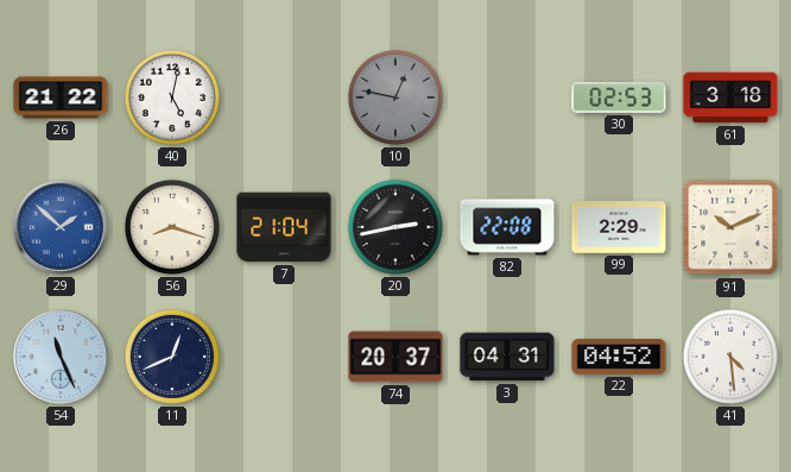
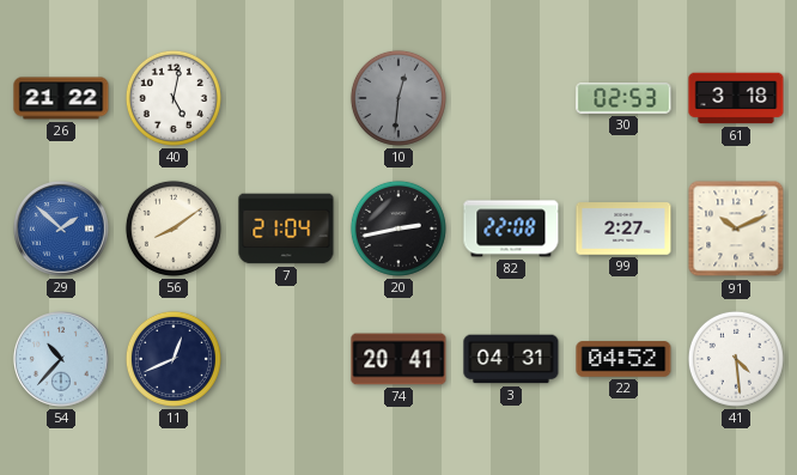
10: 12:47 -> 12:31
56: 8:18 -> 8:09
99: 2:29 -> 2:27
54: 11:26 -> 10:37
74: 20:37 -> 20:41
